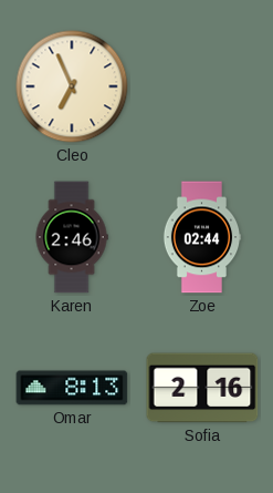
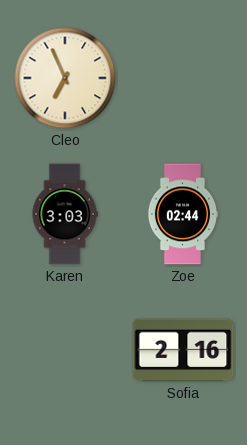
Karen: 2:46 -> 3:03
Omar: 8:13 -> none
